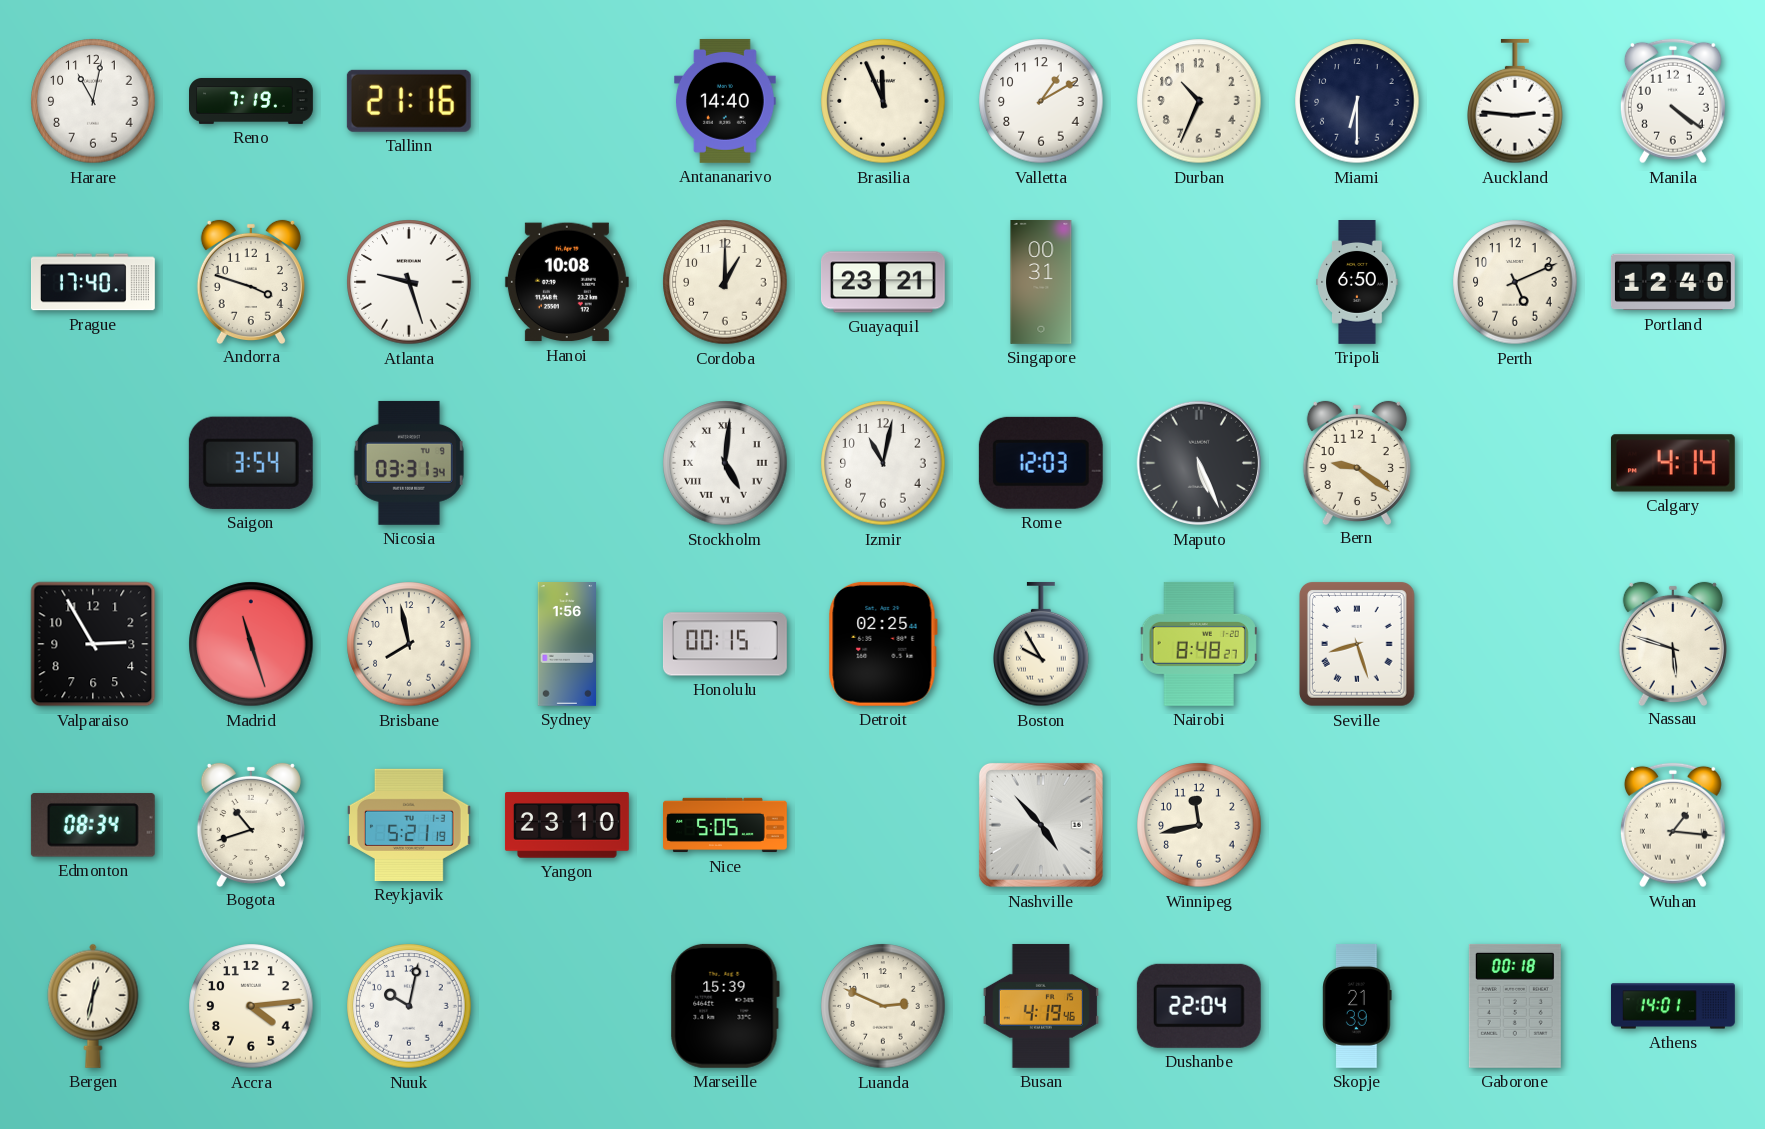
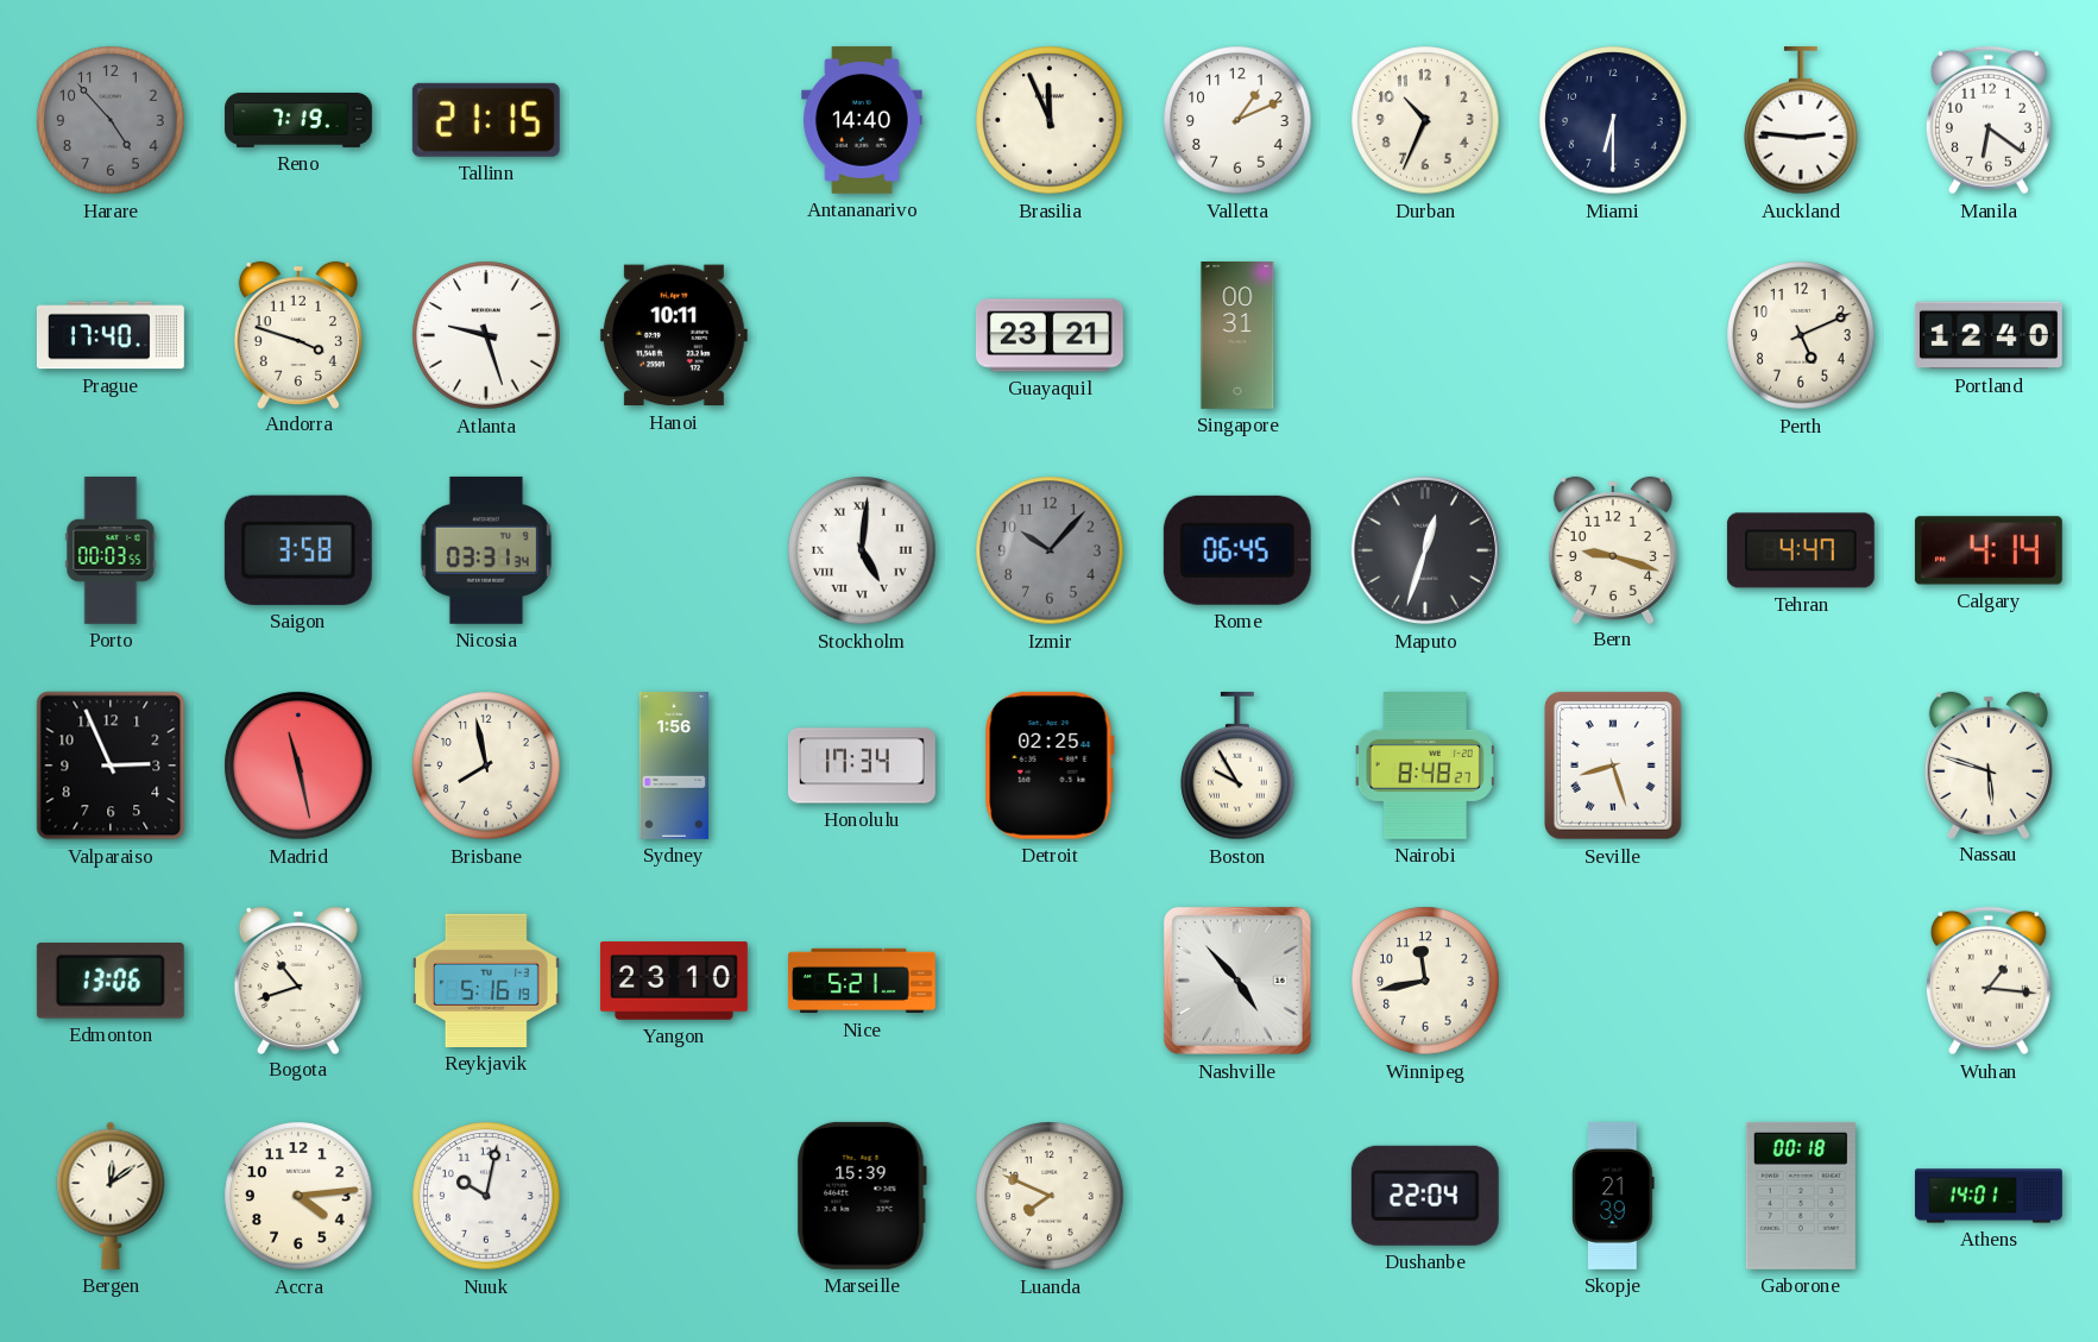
Harare: 11:02 -> 4:53
Harare dial: white -> grey
Tallinn: 21:16 -> 21:15
Valletta: 1:10 -> 1:11
Manila: 4:21 -> 6:21
Hanoi: 10:08 -> 10:11
Cordoba: 1:00 -> none
Tripoli: 6:50 -> none
Porto: none -> 00:03
Saigon: 3:54 -> 3:58
Izmir: 11:02 -> 10:07
Izmir dial: white -> grey
Rome: 12:03 -> 06:45
Maputo: 5:26 -> 12:33
Bern: 9:21 -> 9:18
Tehran: none -> 4:47
Valparaiso: 2:55 -> 2:56
Madrid: 11:27 -> 11:28
Honolulu: 00:15 -> 17:34
Edmonton: 08:34 -> 13:06
Reykjavik: 5:21 -> 5:16
Nice: 5:05 -> 5:21
Bergen: 12:32 -> 12:09
Luanda: 2:49 -> 7:49
Busan: 4:19 -> none
